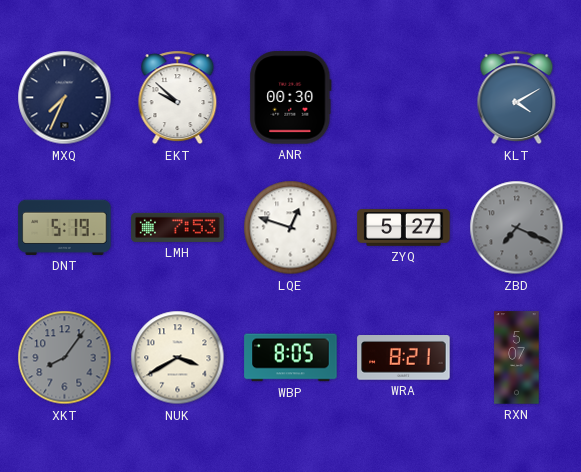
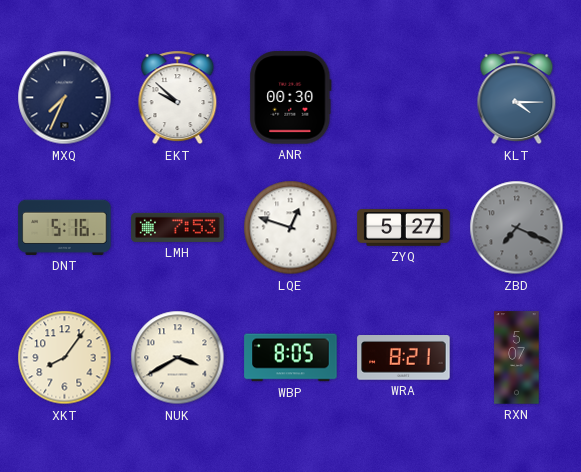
KLT: 4:10 -> 4:15
DNT: 5:19 -> 5:16
XKT dial: grey -> cream
